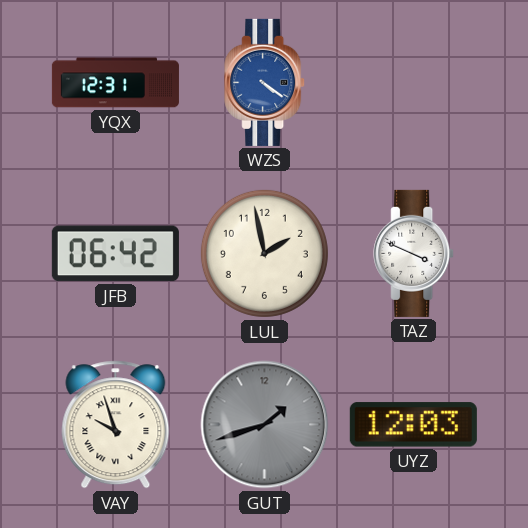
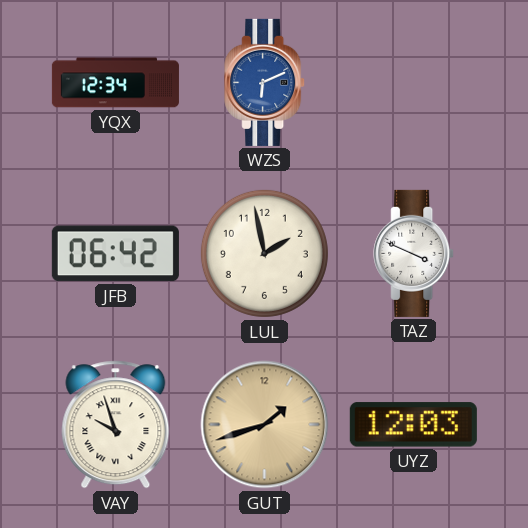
YQX: 12:31 -> 12:34
WZS: 4:21 -> 6:11
GUT dial: grey -> champagne
